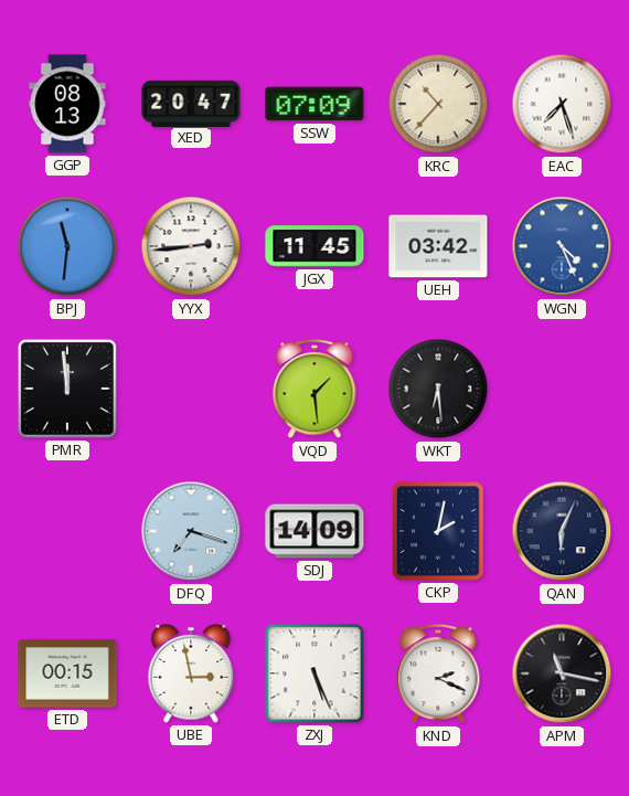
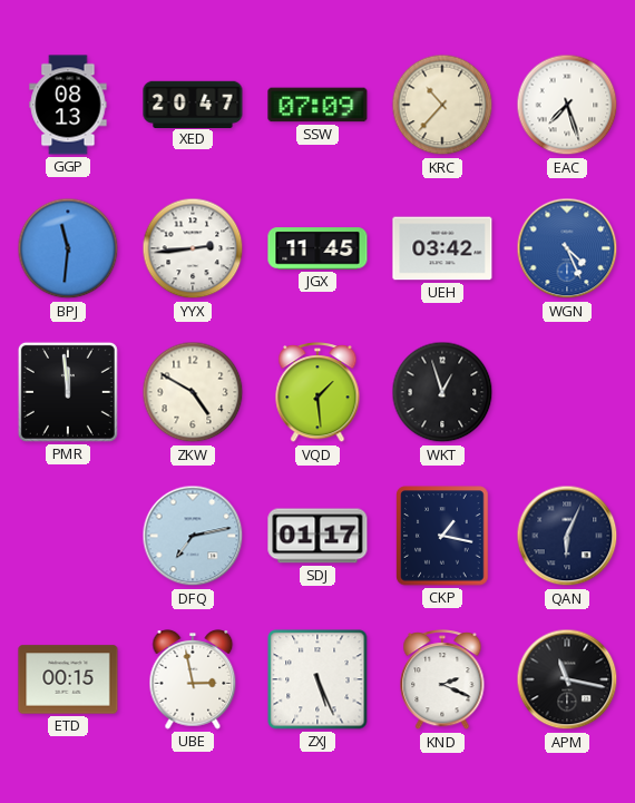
ZKW: none -> 4:50
WKT: 6:29 -> 12:57
DFQ: 7:18 -> 7:13
SDJ: 14:09 -> 01:17
CKP: 2:02 -> 1:17
